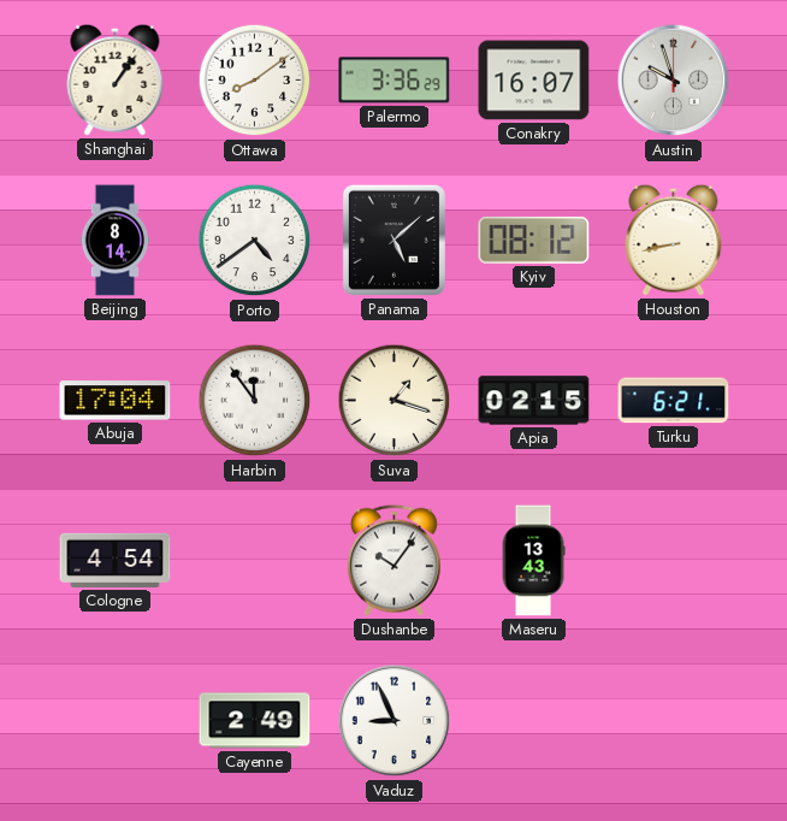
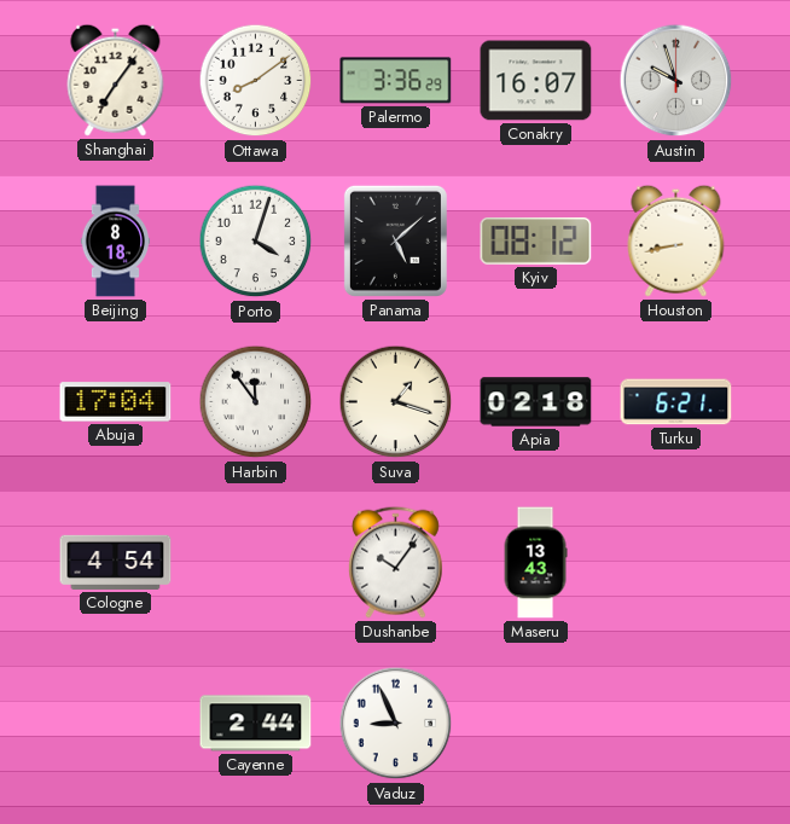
Shanghai: 1:06 -> 7:06
Beijing: 8:14 -> 8:18
Porto: 4:39 -> 4:03
Apia: 02:15 -> 02:18
Cayenne: 2:49 -> 2:44
